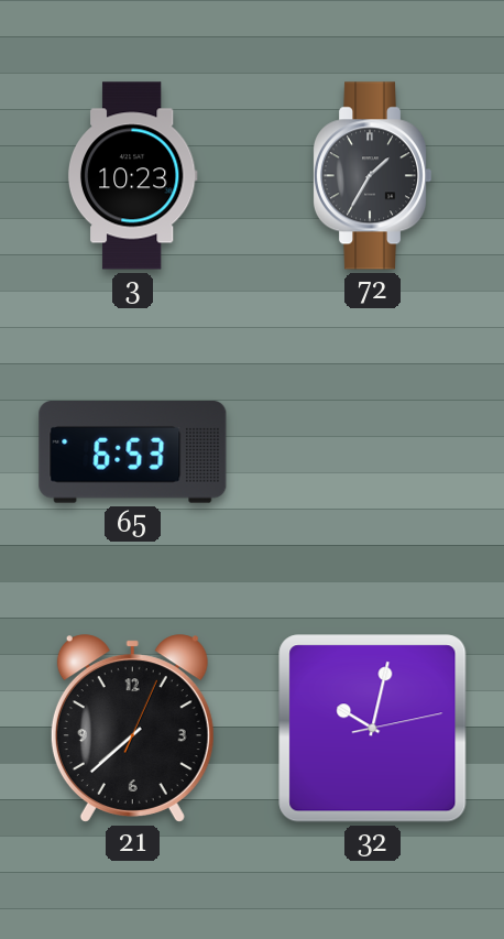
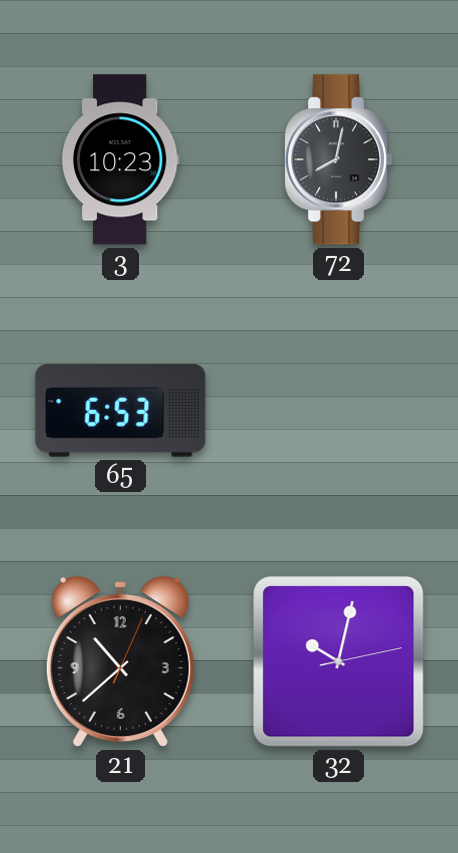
72: 1:35 -> 8:02
21: 7:38 -> 10:38
